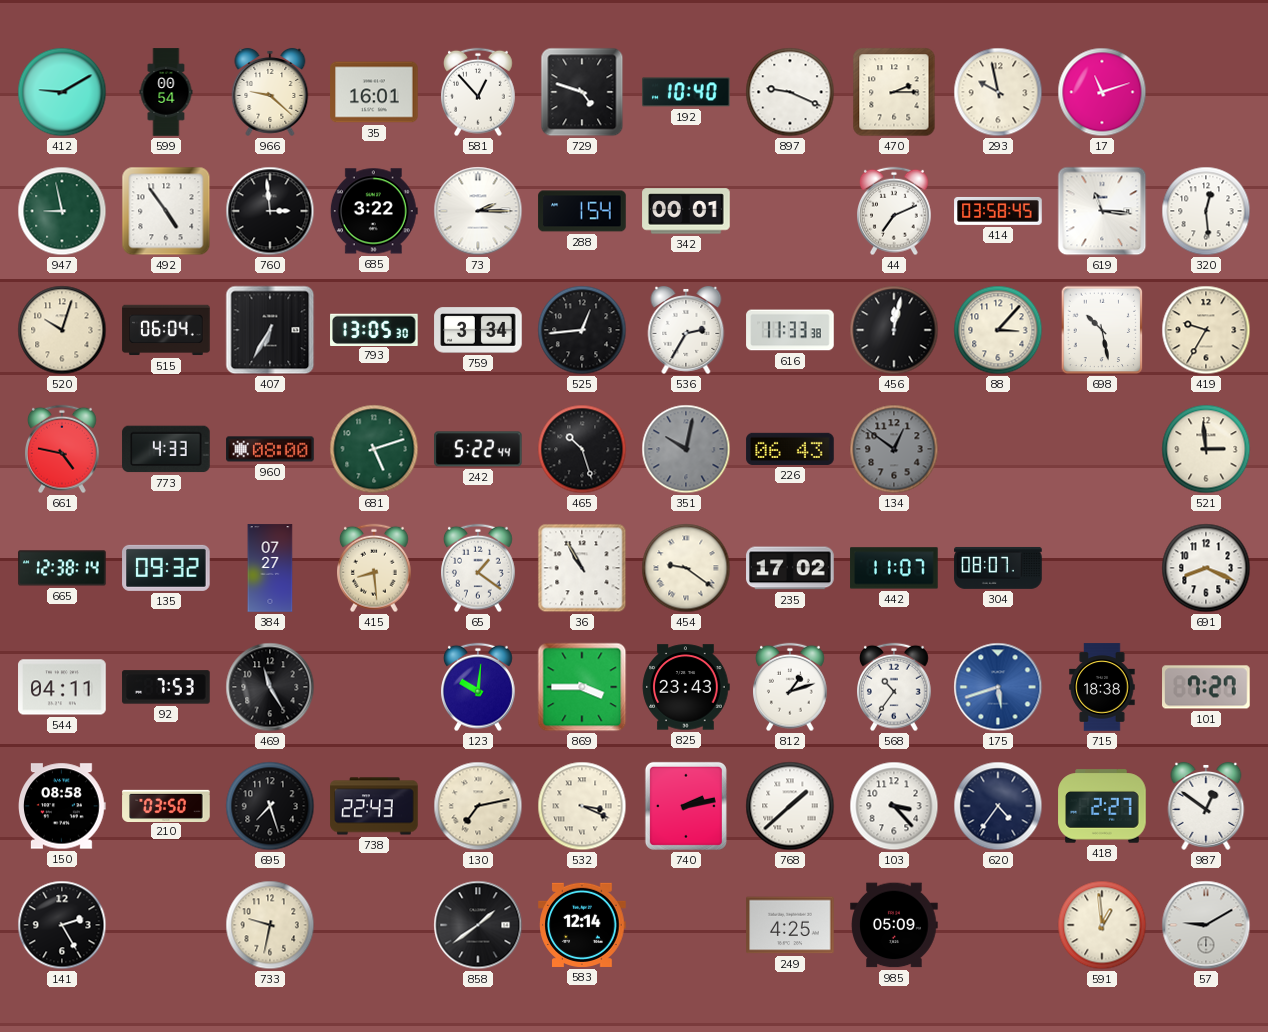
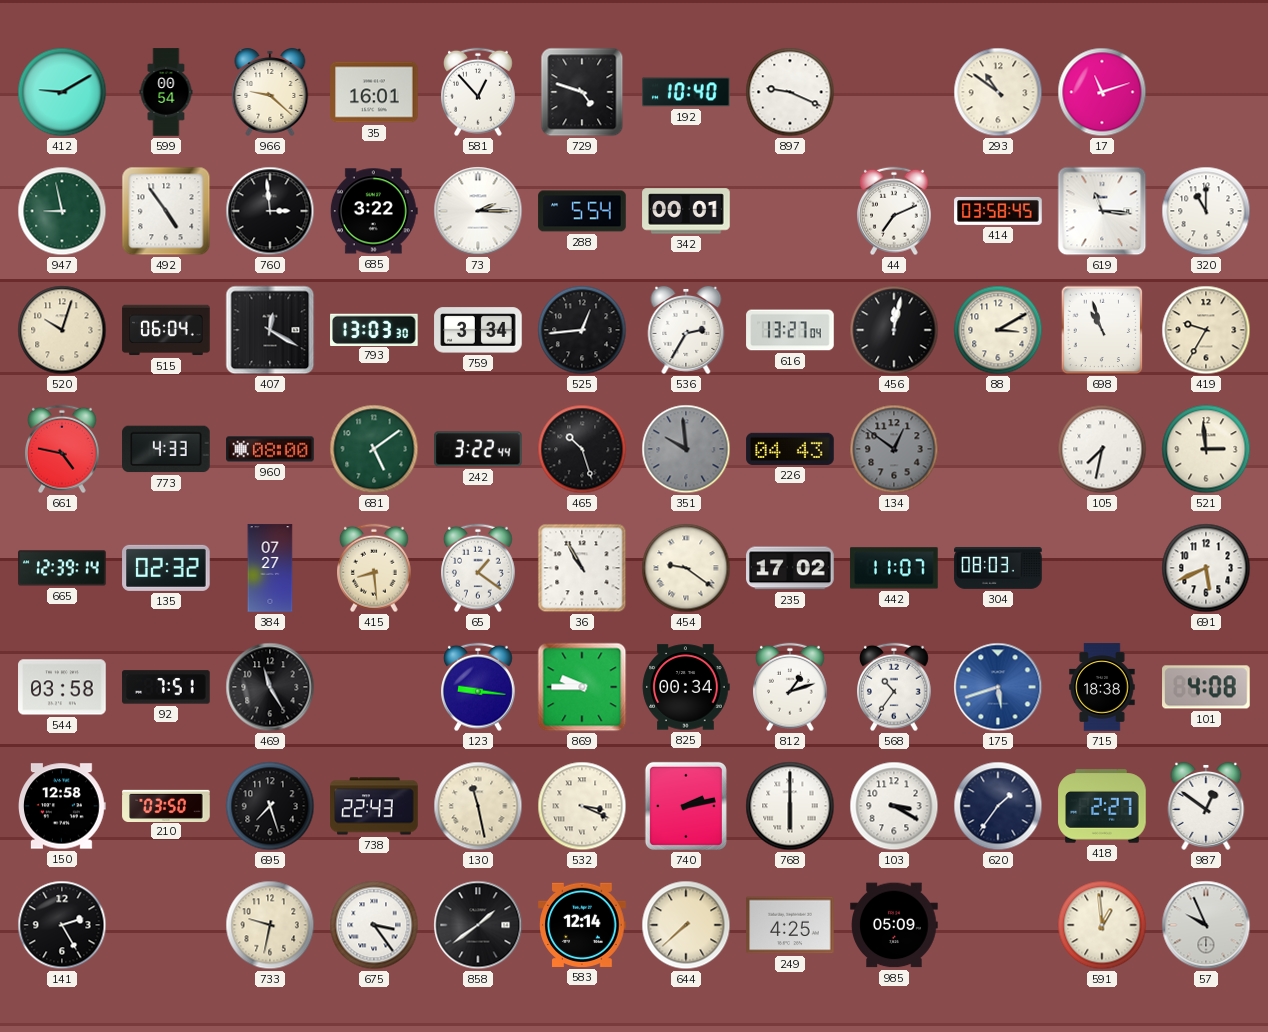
470: 2:15 -> none
293: 9:58 -> 10:51
288: 1:54 -> 5:54
320: 12:29 -> 11:00
407: 6:35 -> 12:20
793: 13:05 -> 13:03
616: 11:33 -> 13:27
88: 3:07 -> 3:10
698: 10:28 -> 10:57
681: 5:12 -> 5:09
242: 5:22 -> 3:22
351: 10:02 -> 9:59
226: 06:43 -> 04:43
105: none -> 7:32
665: 12:38 -> 12:39
135: 09:32 -> 02:32
304: 08:07 -> 08:03
691: 8:19 -> 5:41
544: 04:11 -> 03:58
92: 7:53 -> 7:51
123: 10:01 -> 9:16
869: 3:45 -> 9:45
825: 23:43 -> 00:34
101: 7:27 -> 4:08
150: 08:58 -> 12:58
130: 7:13 -> 11:28
768: 1:38 -> 6:00
103: 3:23 -> 3:20
620: 4:36 -> 1:36
675: none -> 3:24
644: none -> 7:38
57: 9:10 -> 9:56
